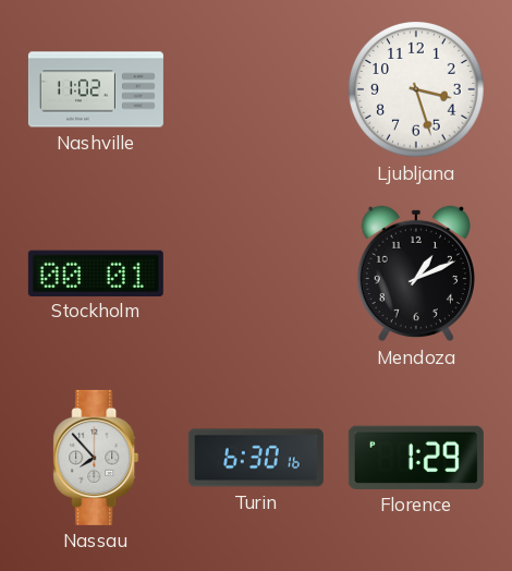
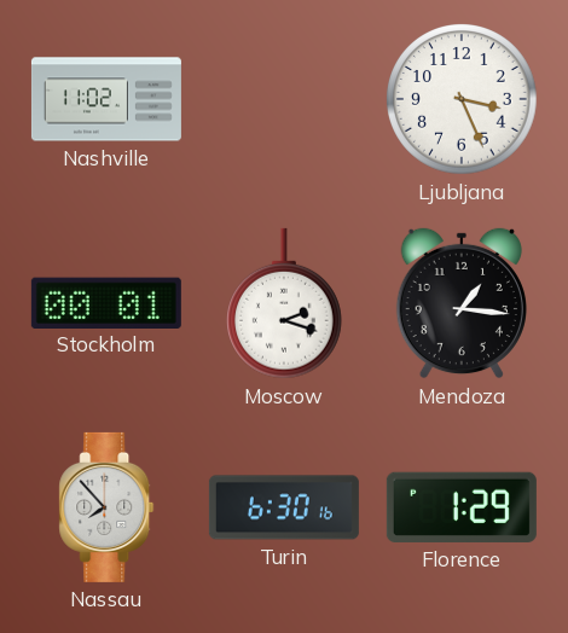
Ljubljana: 3:27 -> 3:26
Moscow: none -> 2:18
Mendoza: 1:11 -> 1:16
